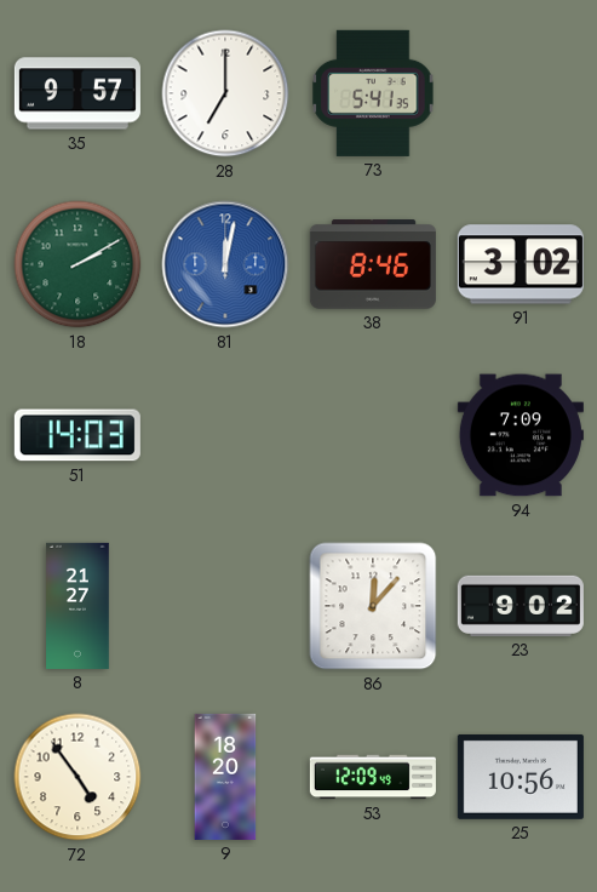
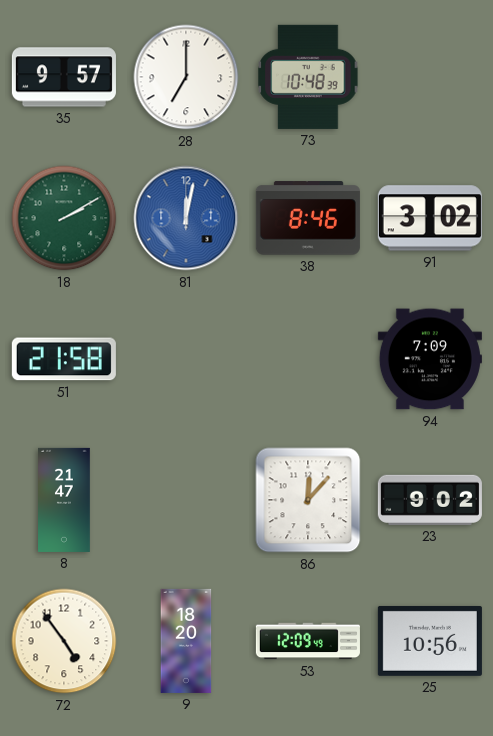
73: 5:41 -> 10:48
51: 14:03 -> 21:58
8: 21:27 -> 21:47
